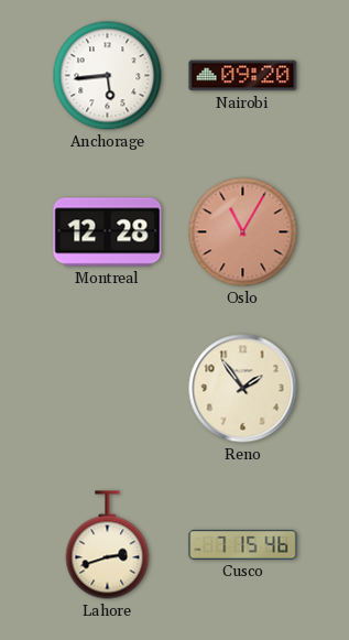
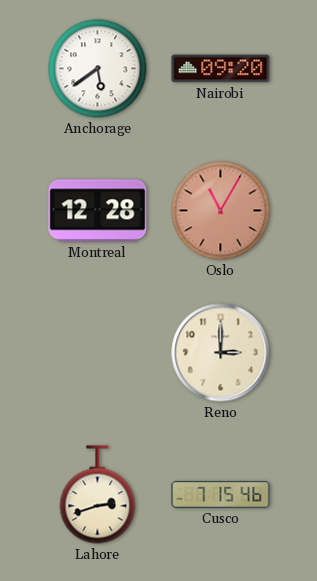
Anchorage: 5:44 -> 5:39
Reno: 1:54 -> 3:00
